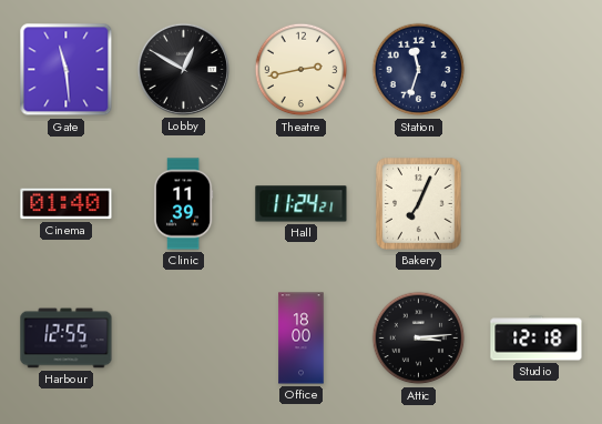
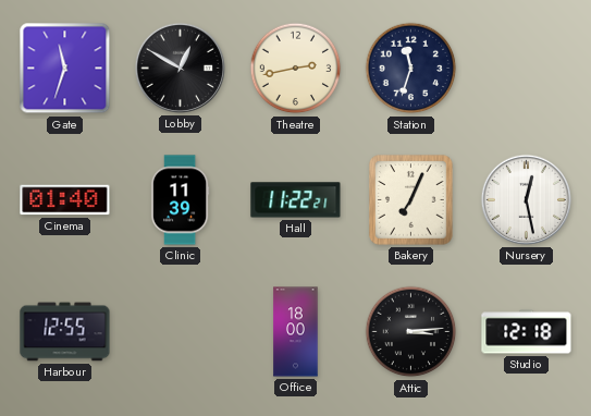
Gate: 11:29 -> 11:33
Hall: 11:24 -> 11:22
Nursery: none -> 12:28
